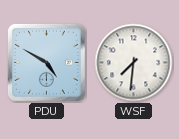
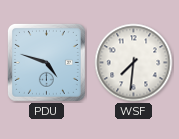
PDU: 4:50 -> 4:48
